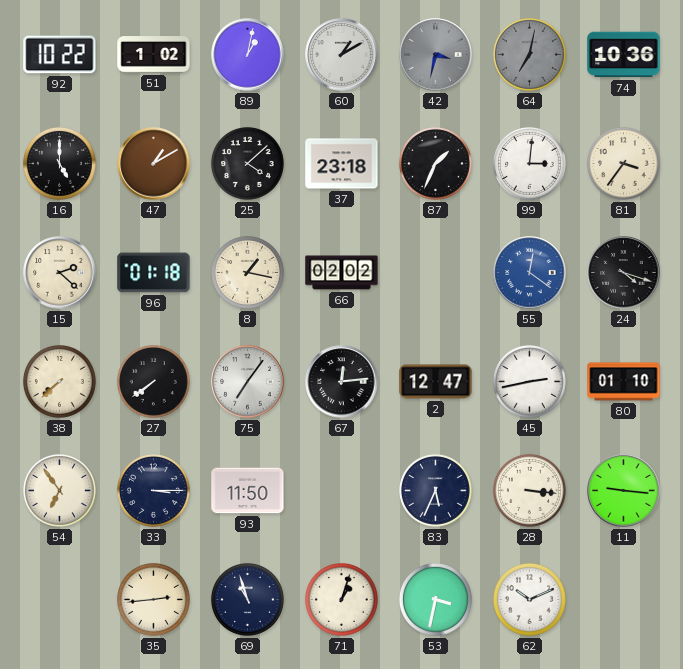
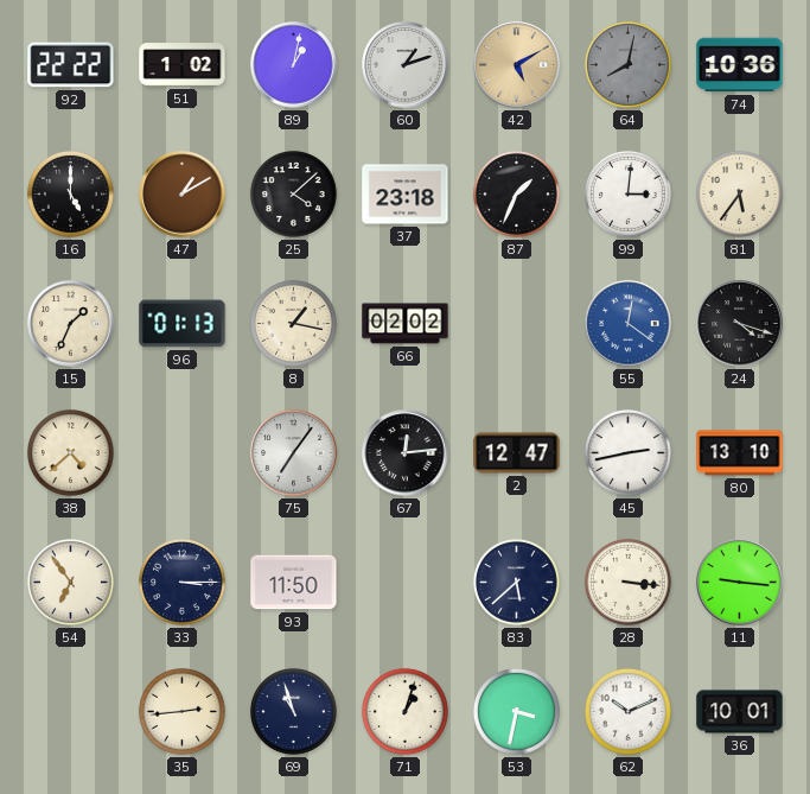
92: 10:22 -> 22:22
60: 1:10 -> 1:12
42: 3:32 -> 5:10
42 dial: grey -> champagne
64: 7:02 -> 8:02
81: 3:36 -> 5:36
15: 2:22 -> 1:34
96: 01:18 -> 01:13
38: 7:38 -> 4:38
27: 7:39 -> none
80: 01:10 -> 13:10
83: 5:34 -> 5:38
36: none -> 10:01
